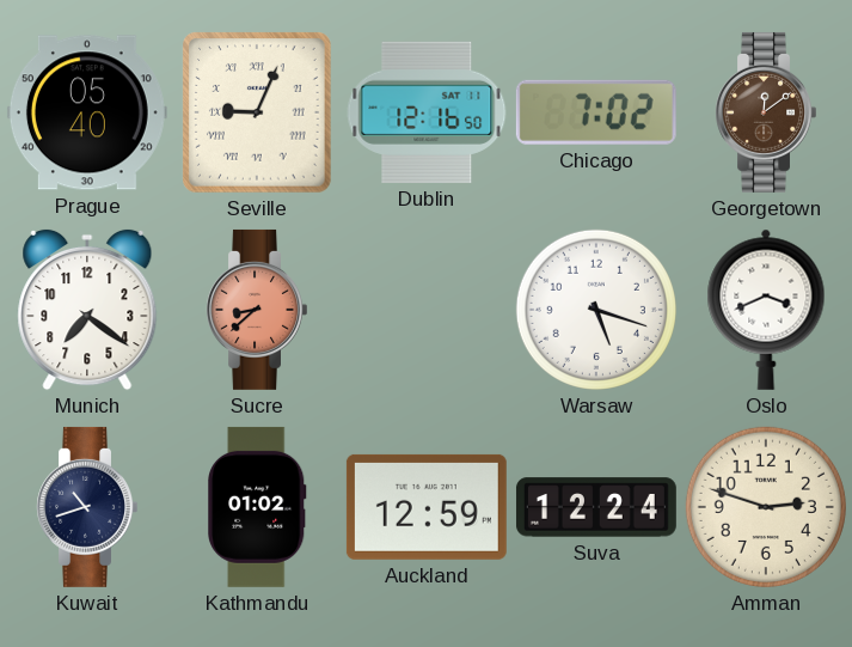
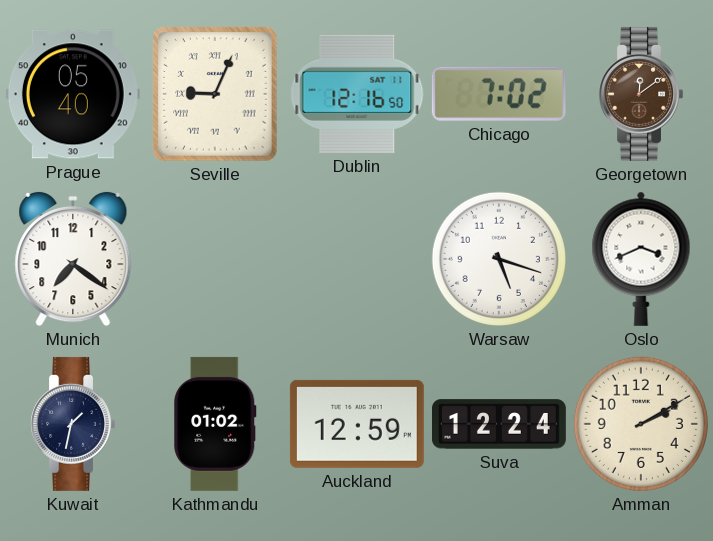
Sucre: 8:38 -> none
Kuwait: 10:42 -> 1:32
Amman: 2:48 -> 2:10
